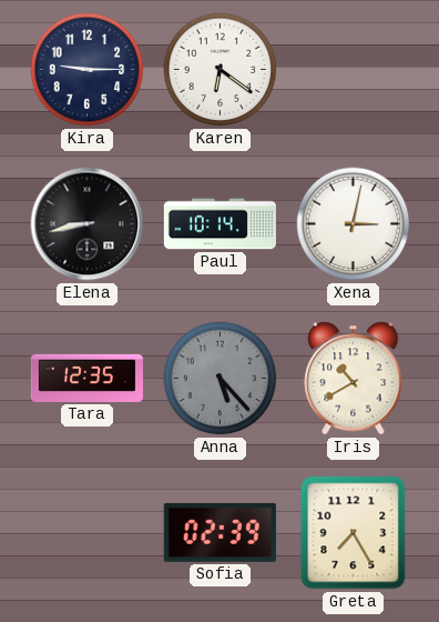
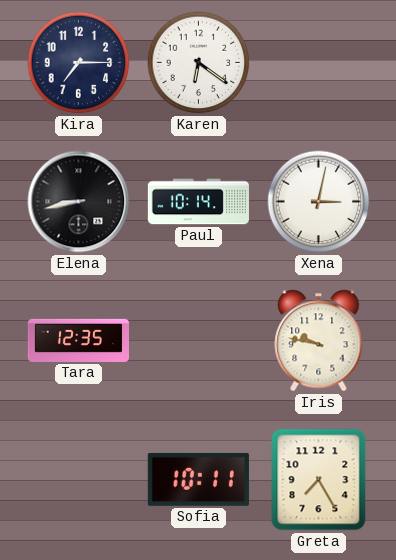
Kira: 9:15 -> 7:15
Anna: 5:23 -> none
Iris: 10:40 -> 9:47
Sofia: 02:39 -> 10:11
